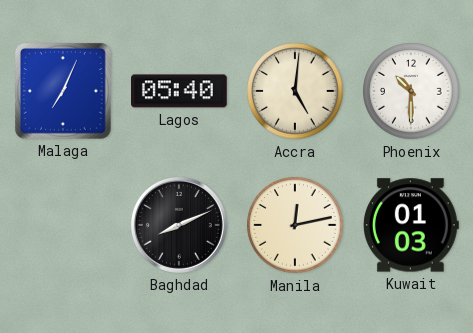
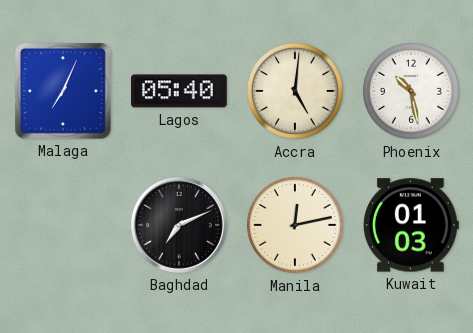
Phoenix: 10:30 -> 10:28
Baghdad: 8:11 -> 7:11
